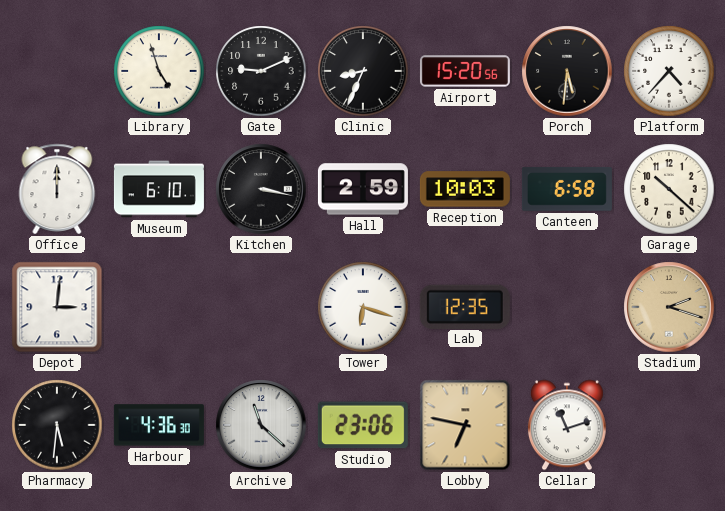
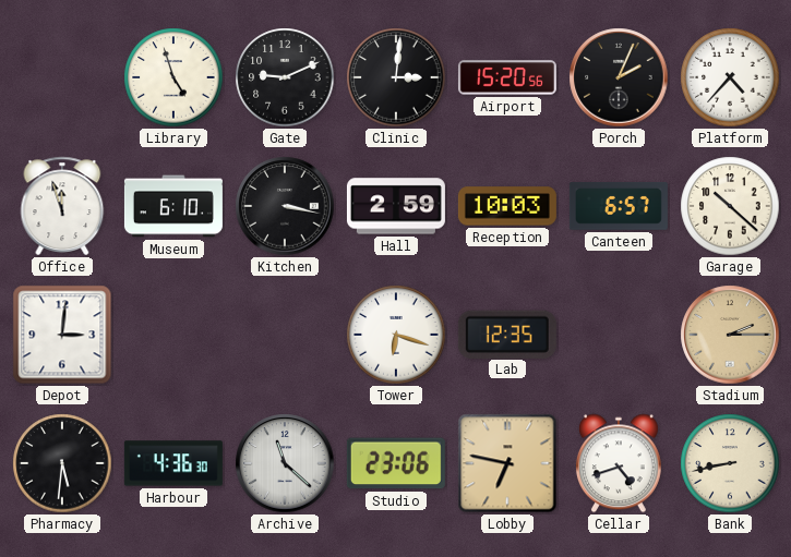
Clinic: 8:34 -> 3:01
Porch: 5:31 -> 2:04
Office: 12:00 -> 11:57
Canteen: 6:58 -> 6:57
Stadium: 2:18 -> 2:15
Cellar: 11:12 -> 4:42
Bank: none -> 8:43
